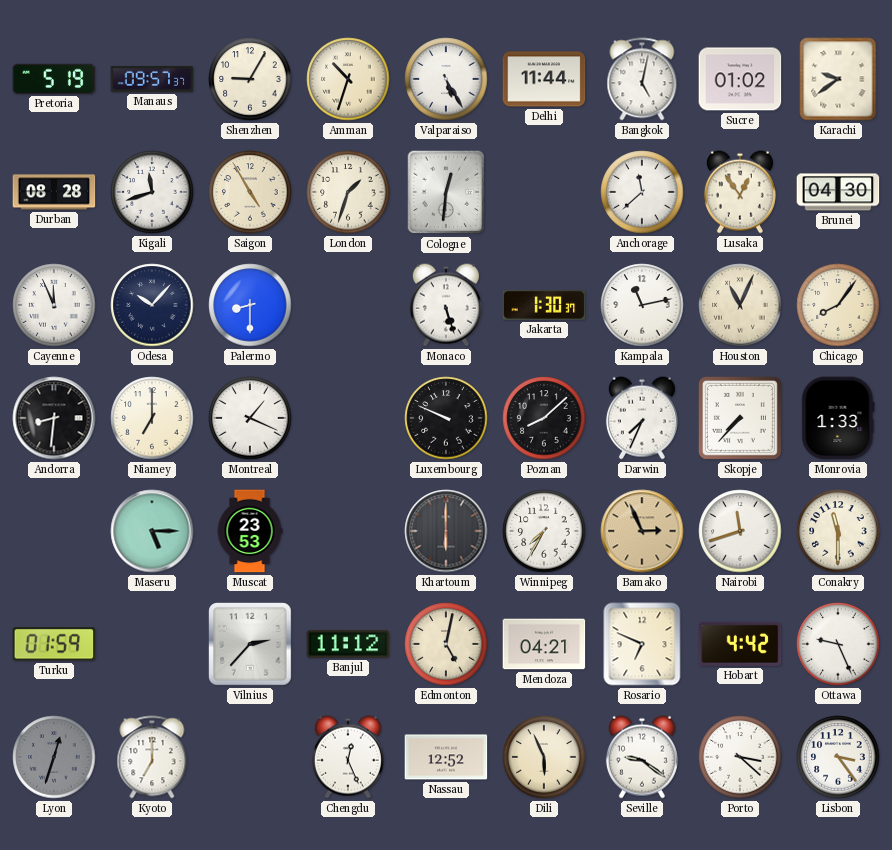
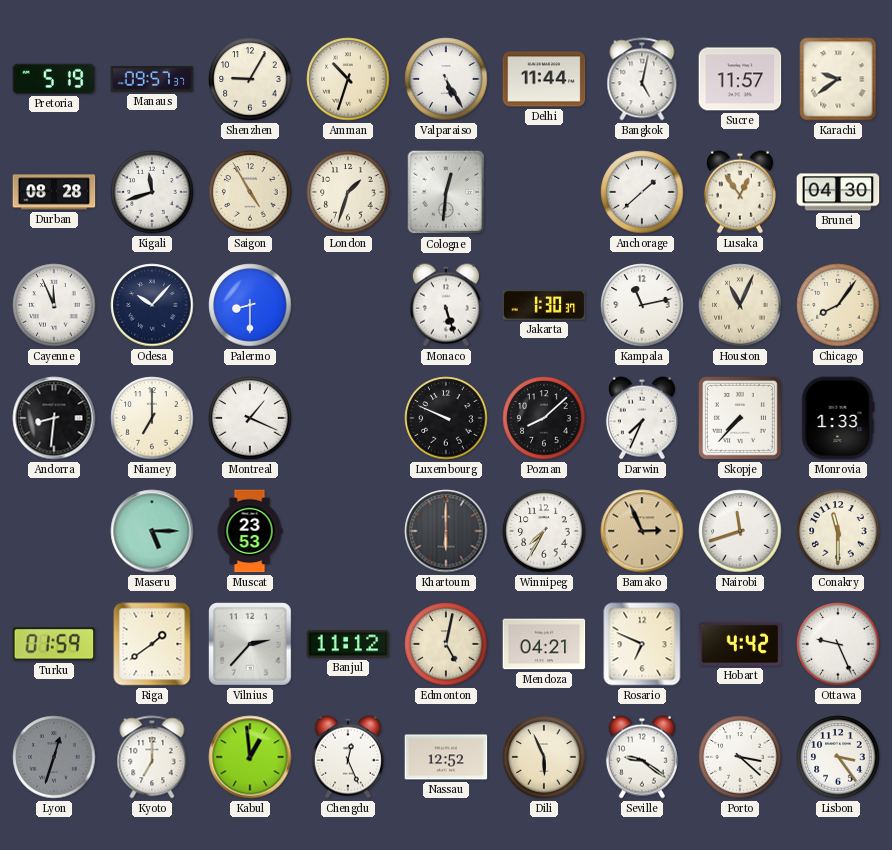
Sucre: 01:02 -> 11:57
Anchorage: 11:38 -> 1:38
Riga: none -> 1:39
Kabul: none -> 12:59
